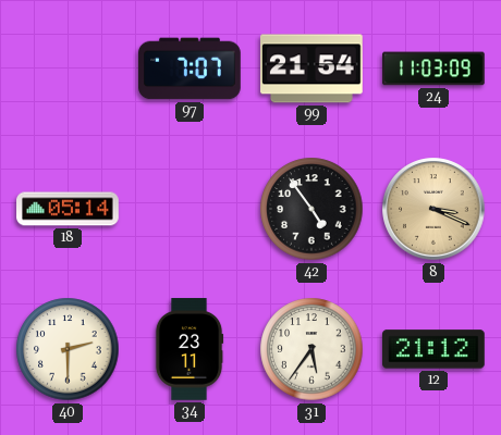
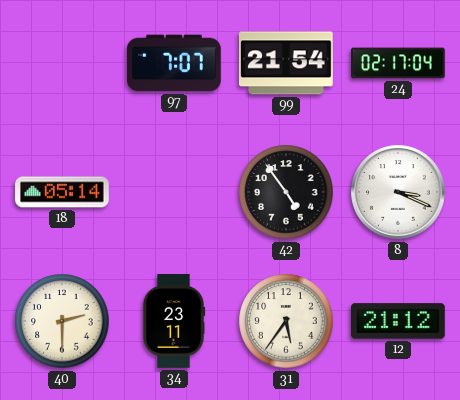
24: 11:03 -> 02:17
8 dial: champagne -> white
